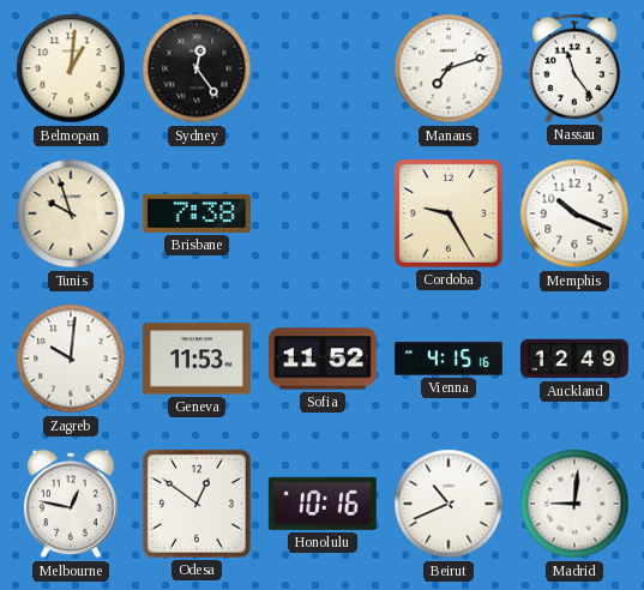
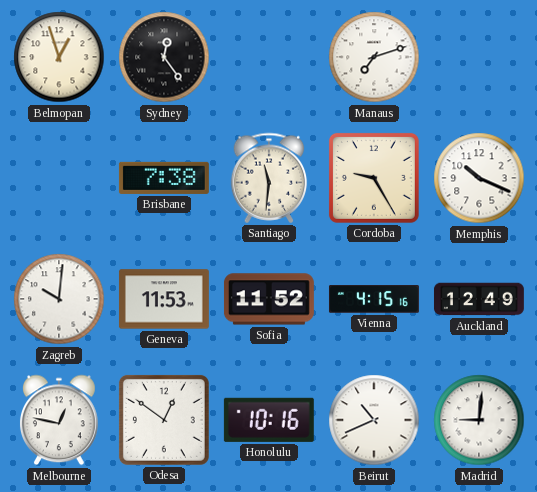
Belmopan: 1:01 -> 12:57
Nassau: 11:24 -> none
Tunis: 9:57 -> none
Santiago: none -> 11:31
